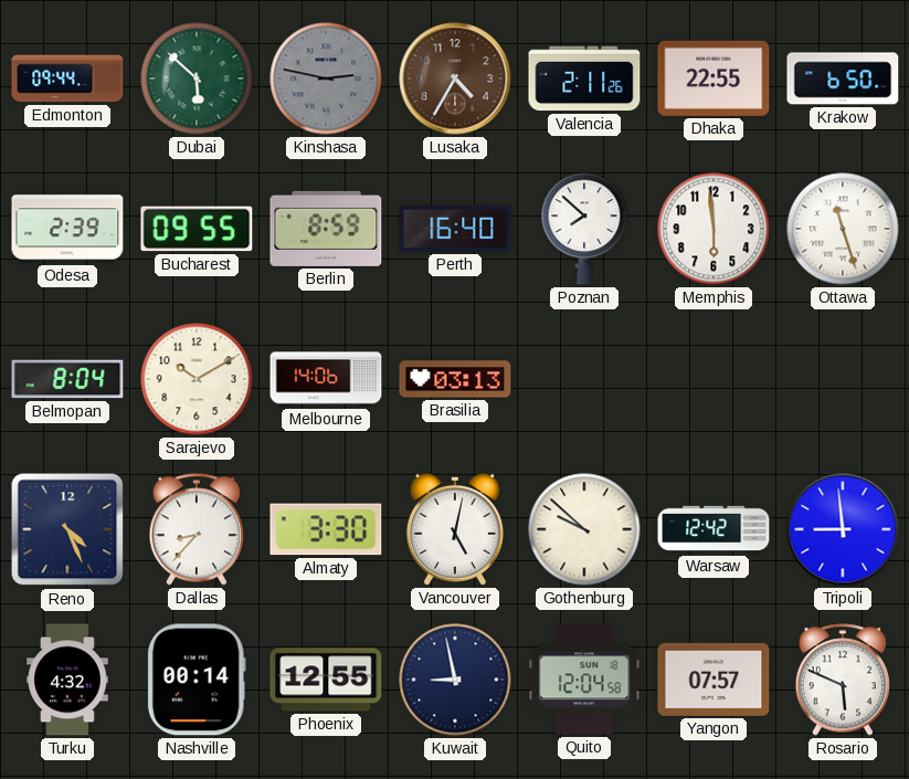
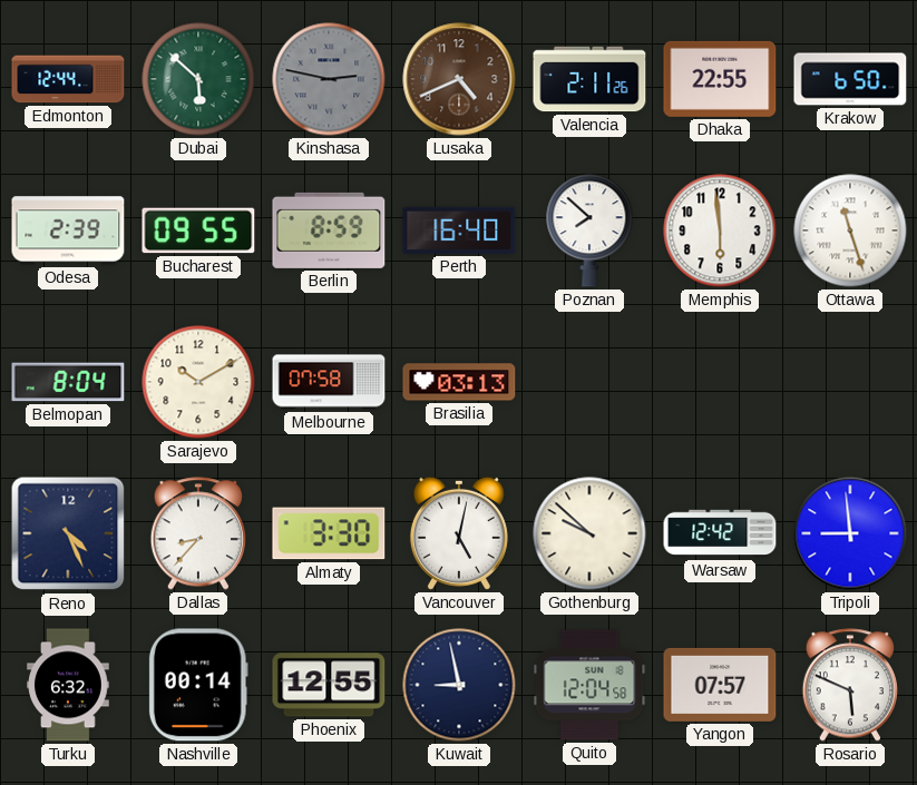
Edmonton: 09:44 -> 12:44
Lusaka: 4:35 -> 4:41
Melbourne: 14:06 -> 07:58
Turku: 4:32 -> 6:32
